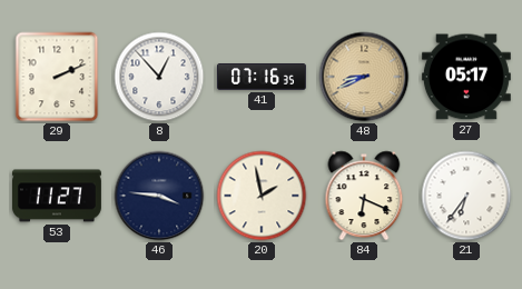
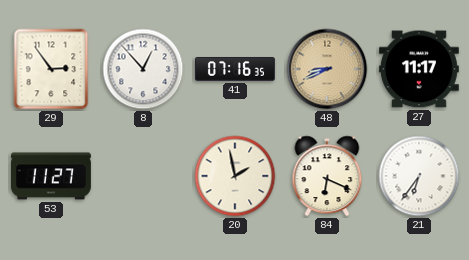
29: 2:11 -> 2:54
27: 05:17 -> 11:17
46: 3:46 -> none
